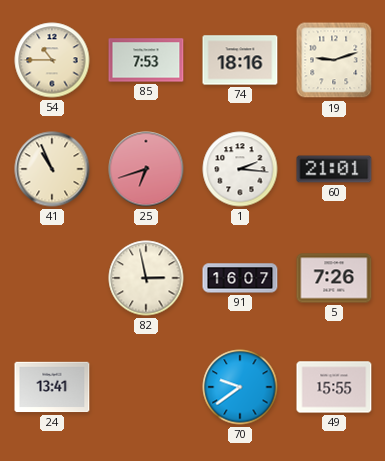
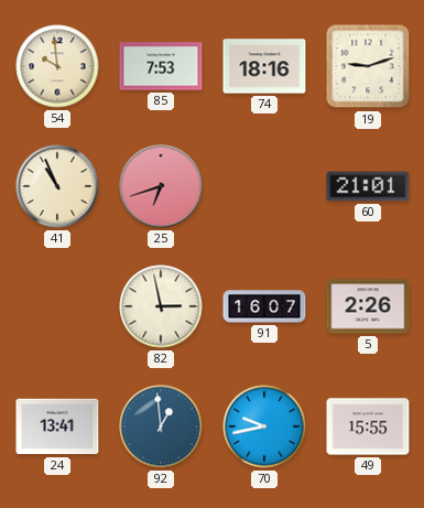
54: 10:45 -> 9:59
1: 2:16 -> none
5: 7:26 -> 2:26
92: none -> 12:59
70: 9:39 -> 9:43
